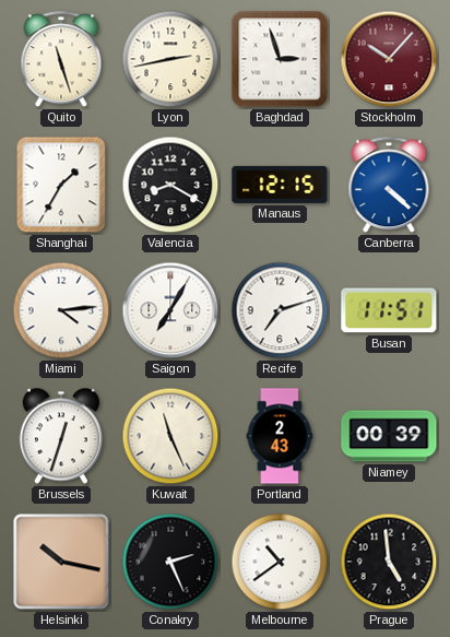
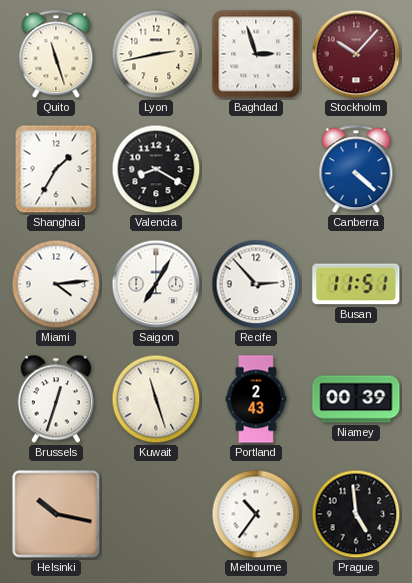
Manaus: 12:15 -> none
Recife: 7:12 -> 2:53
Kuwait: 11:26 -> 11:27
Conakry: 2:26 -> none
Melbourne: 10:39 -> 10:36
